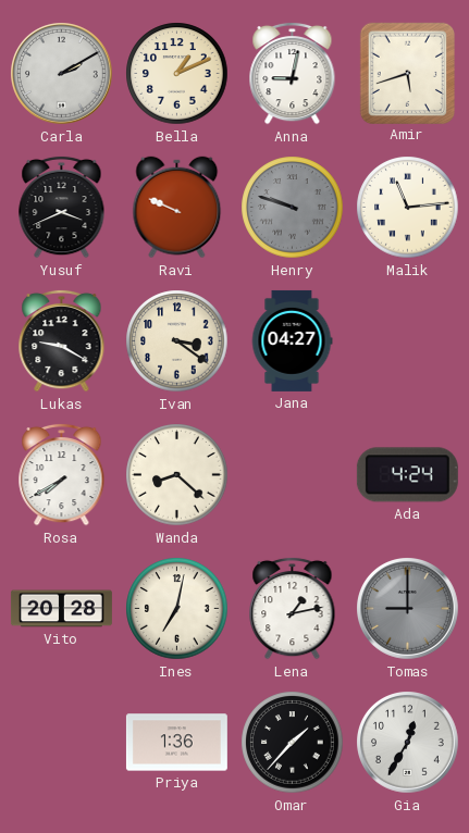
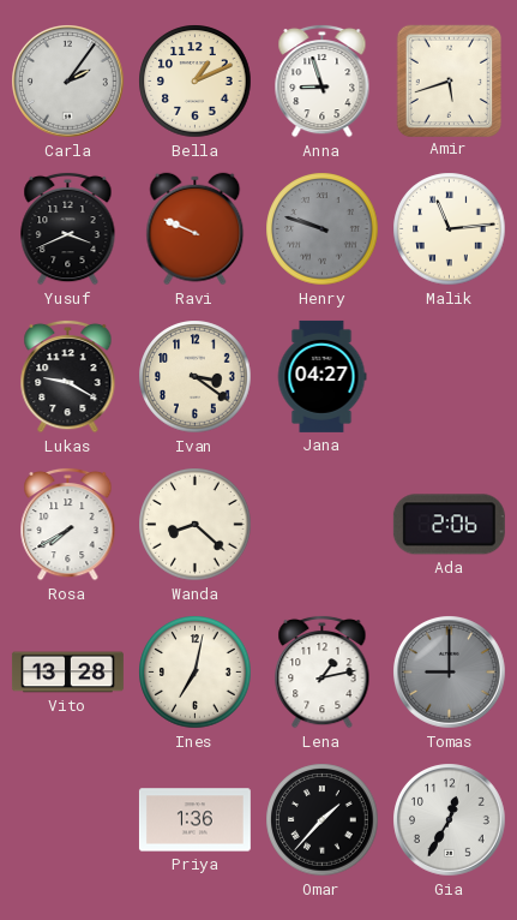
Carla: 2:10 -> 2:06
Anna: 9:02 -> 8:57
Ada: 4:24 -> 2:06
Vito: 20:28 -> 13:28
